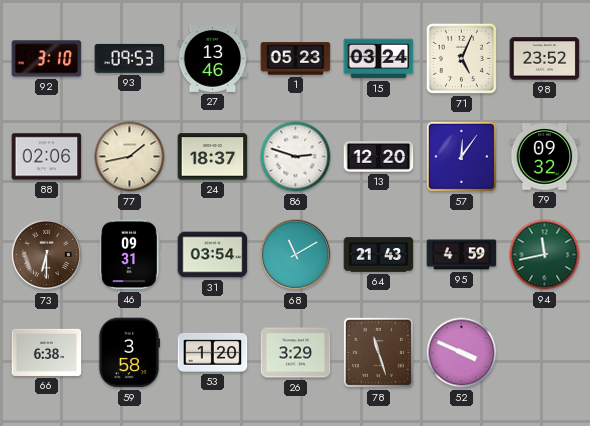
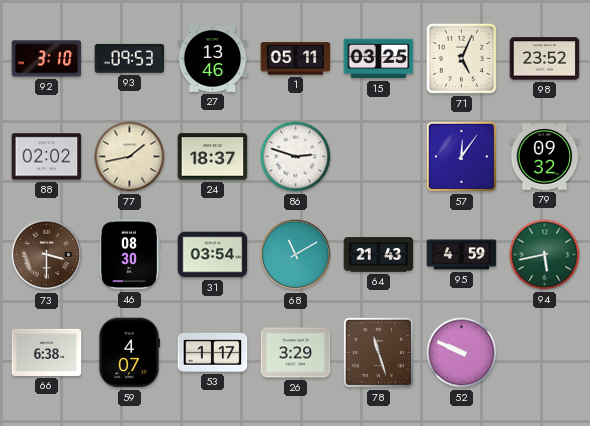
1: 05:23 -> 05:11
15: 03:24 -> 03:25
88: 02:06 -> 02:02
13: 12:20 -> none
73: 6:30 -> 3:30
46: 09:31 -> 08:30
94: 11:43 -> 5:43
59: 3:58 -> 4:07
53: 1:20 -> 1:17
52: 3:49 -> 9:49
